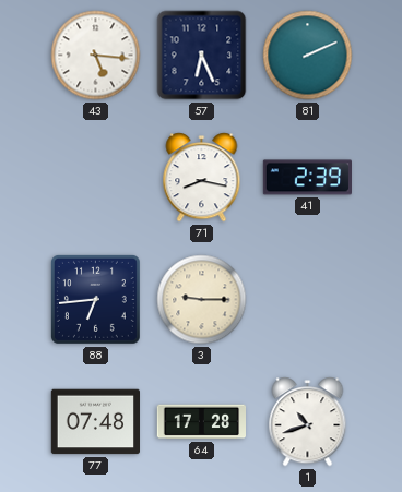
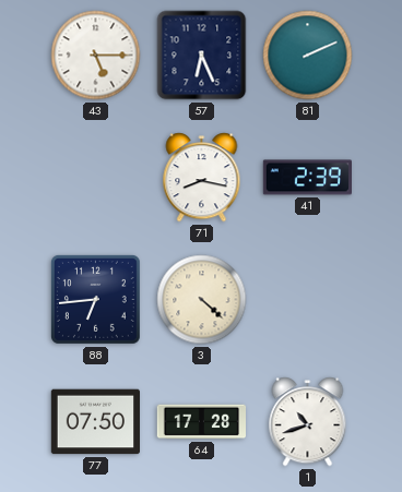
43: 5:16 -> 5:15
3: 9:15 -> 4:22
77: 07:48 -> 07:50
